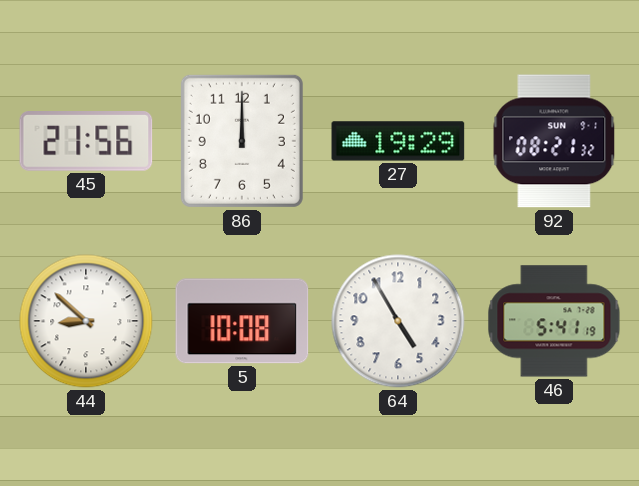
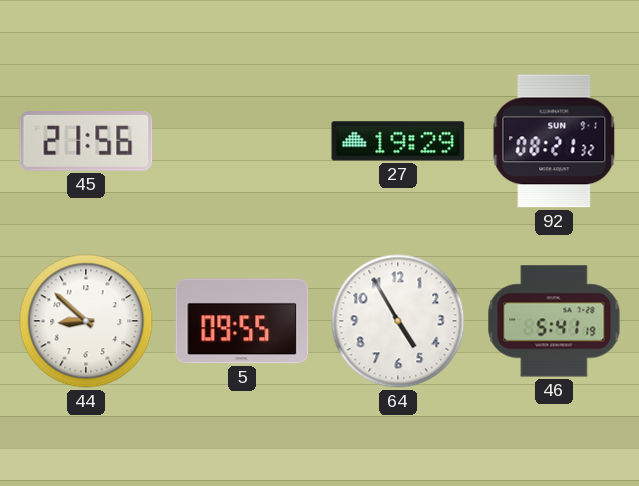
86: 12:00 -> none
5: 10:08 -> 09:55
